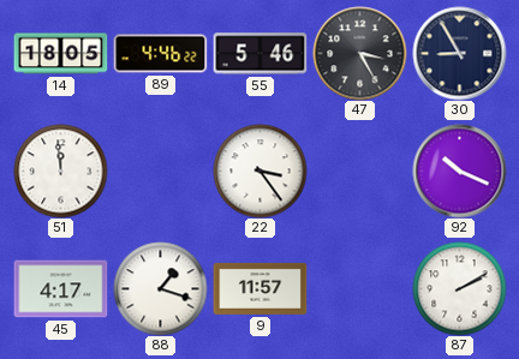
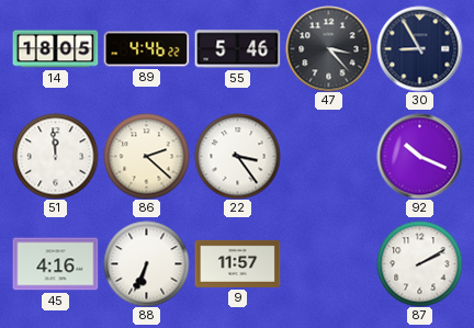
47: 3:25 -> 3:23
86: none -> 2:22
45: 4:17 -> 4:16
88: 1:18 -> 6:34
